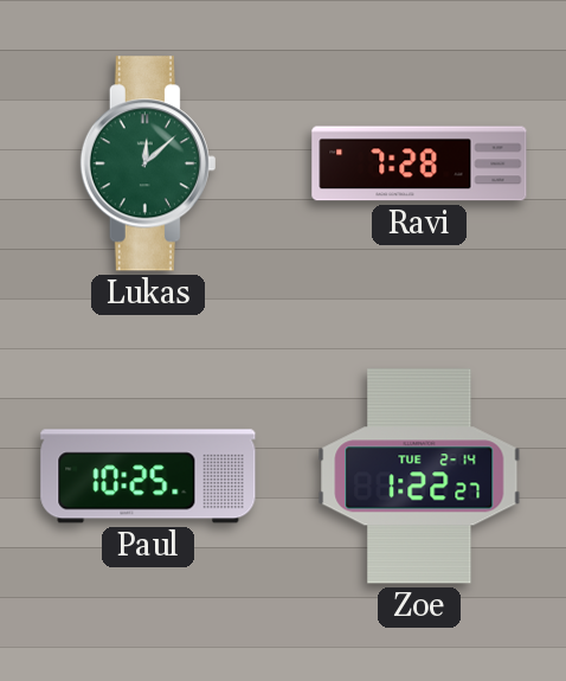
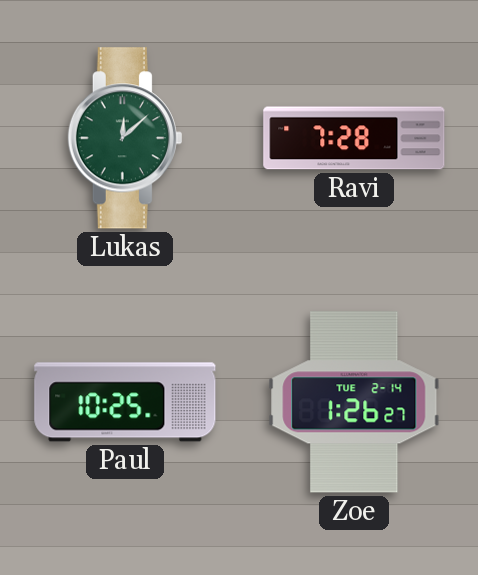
Zoe: 1:22 -> 1:26
